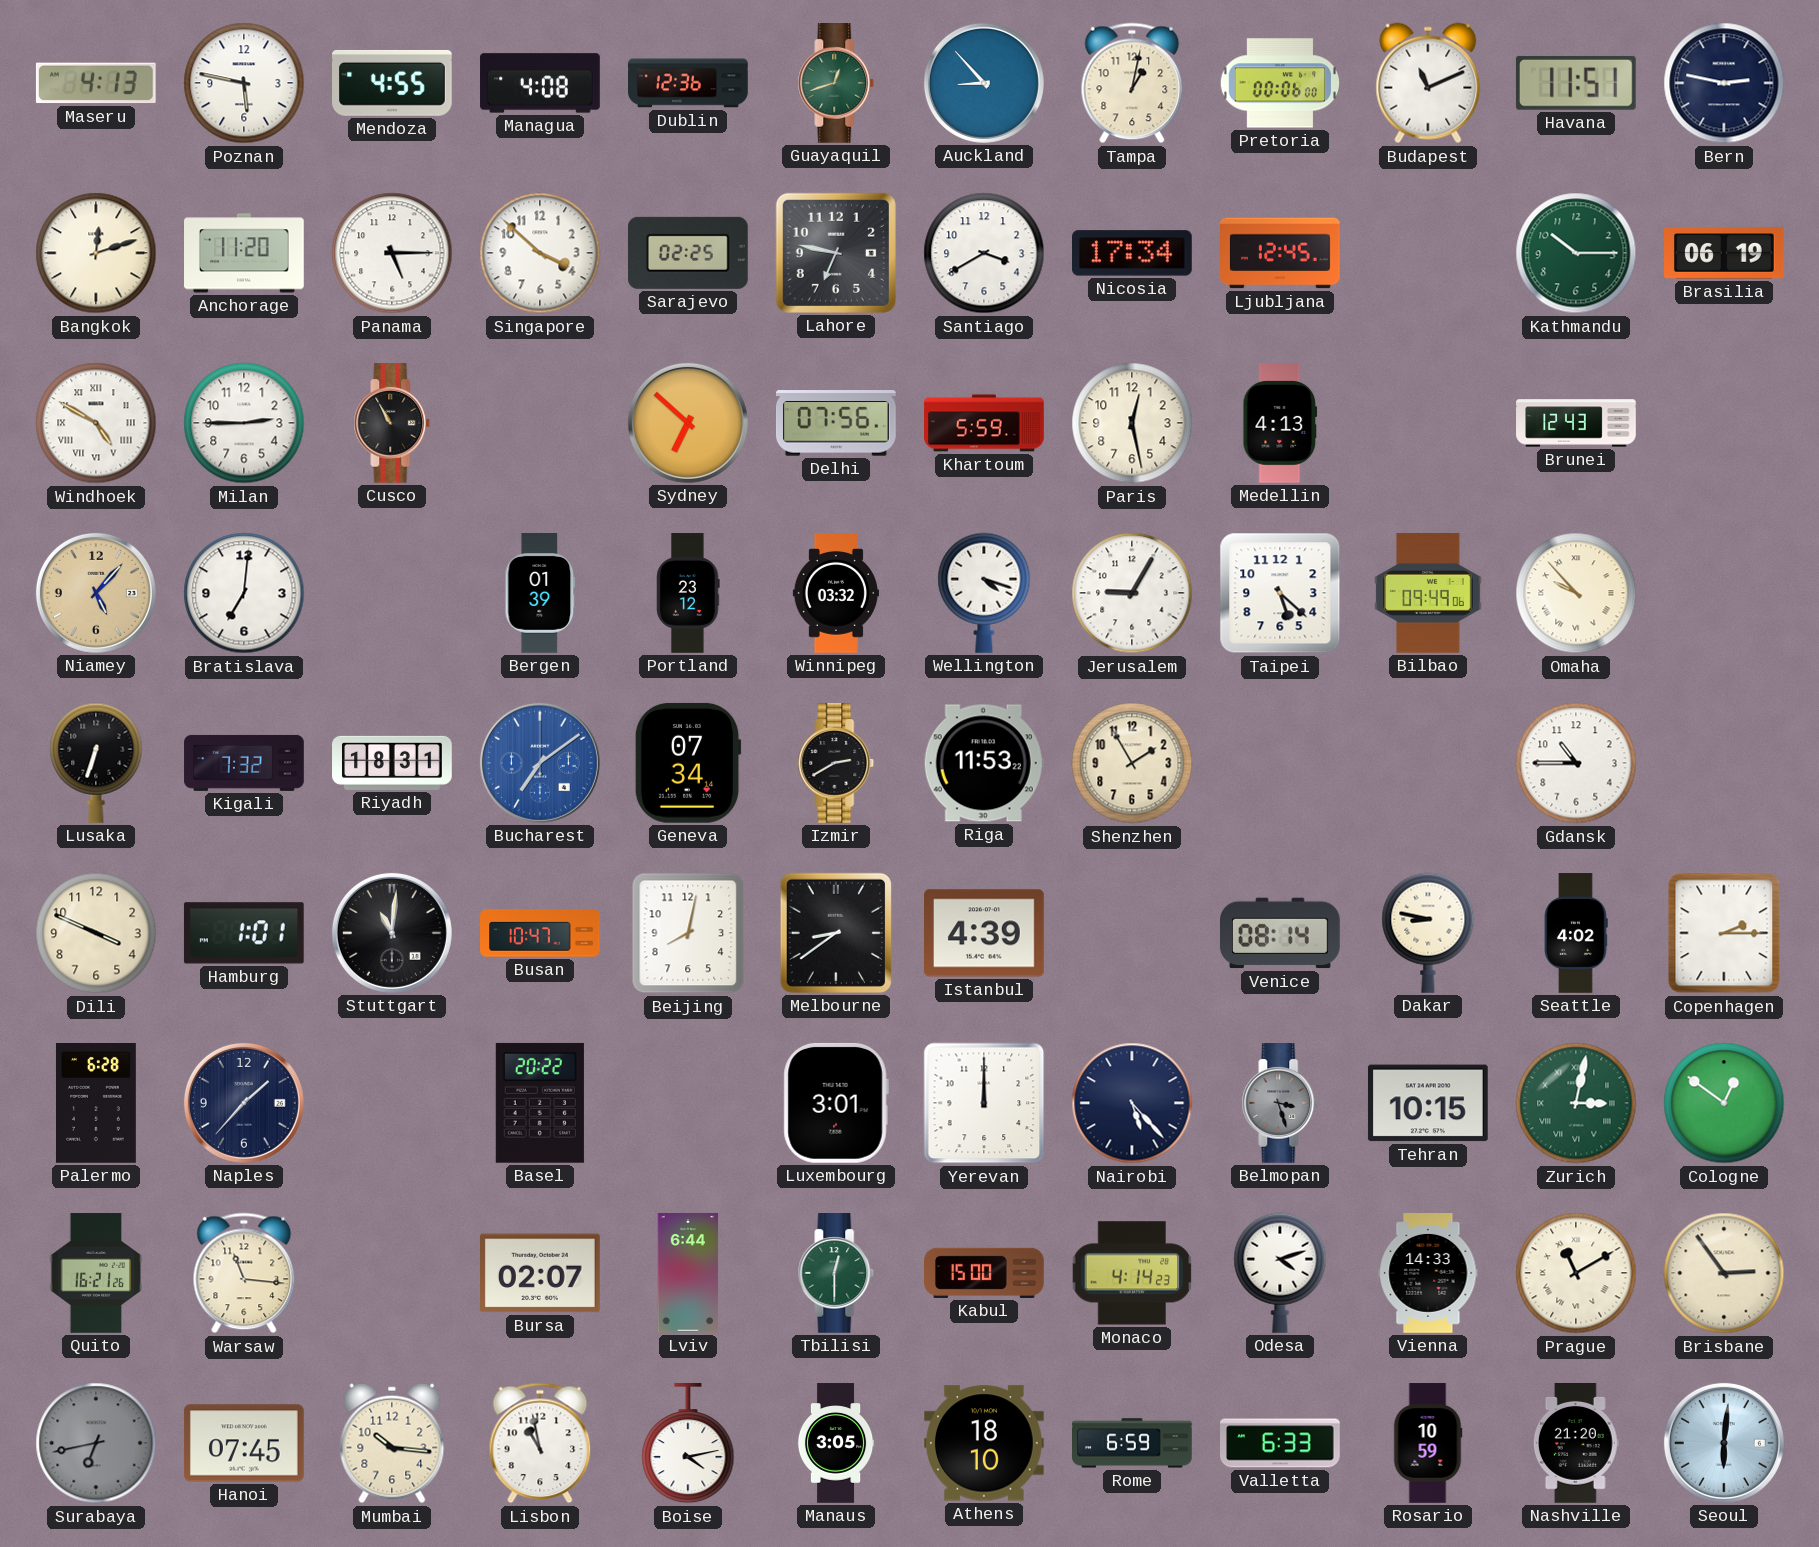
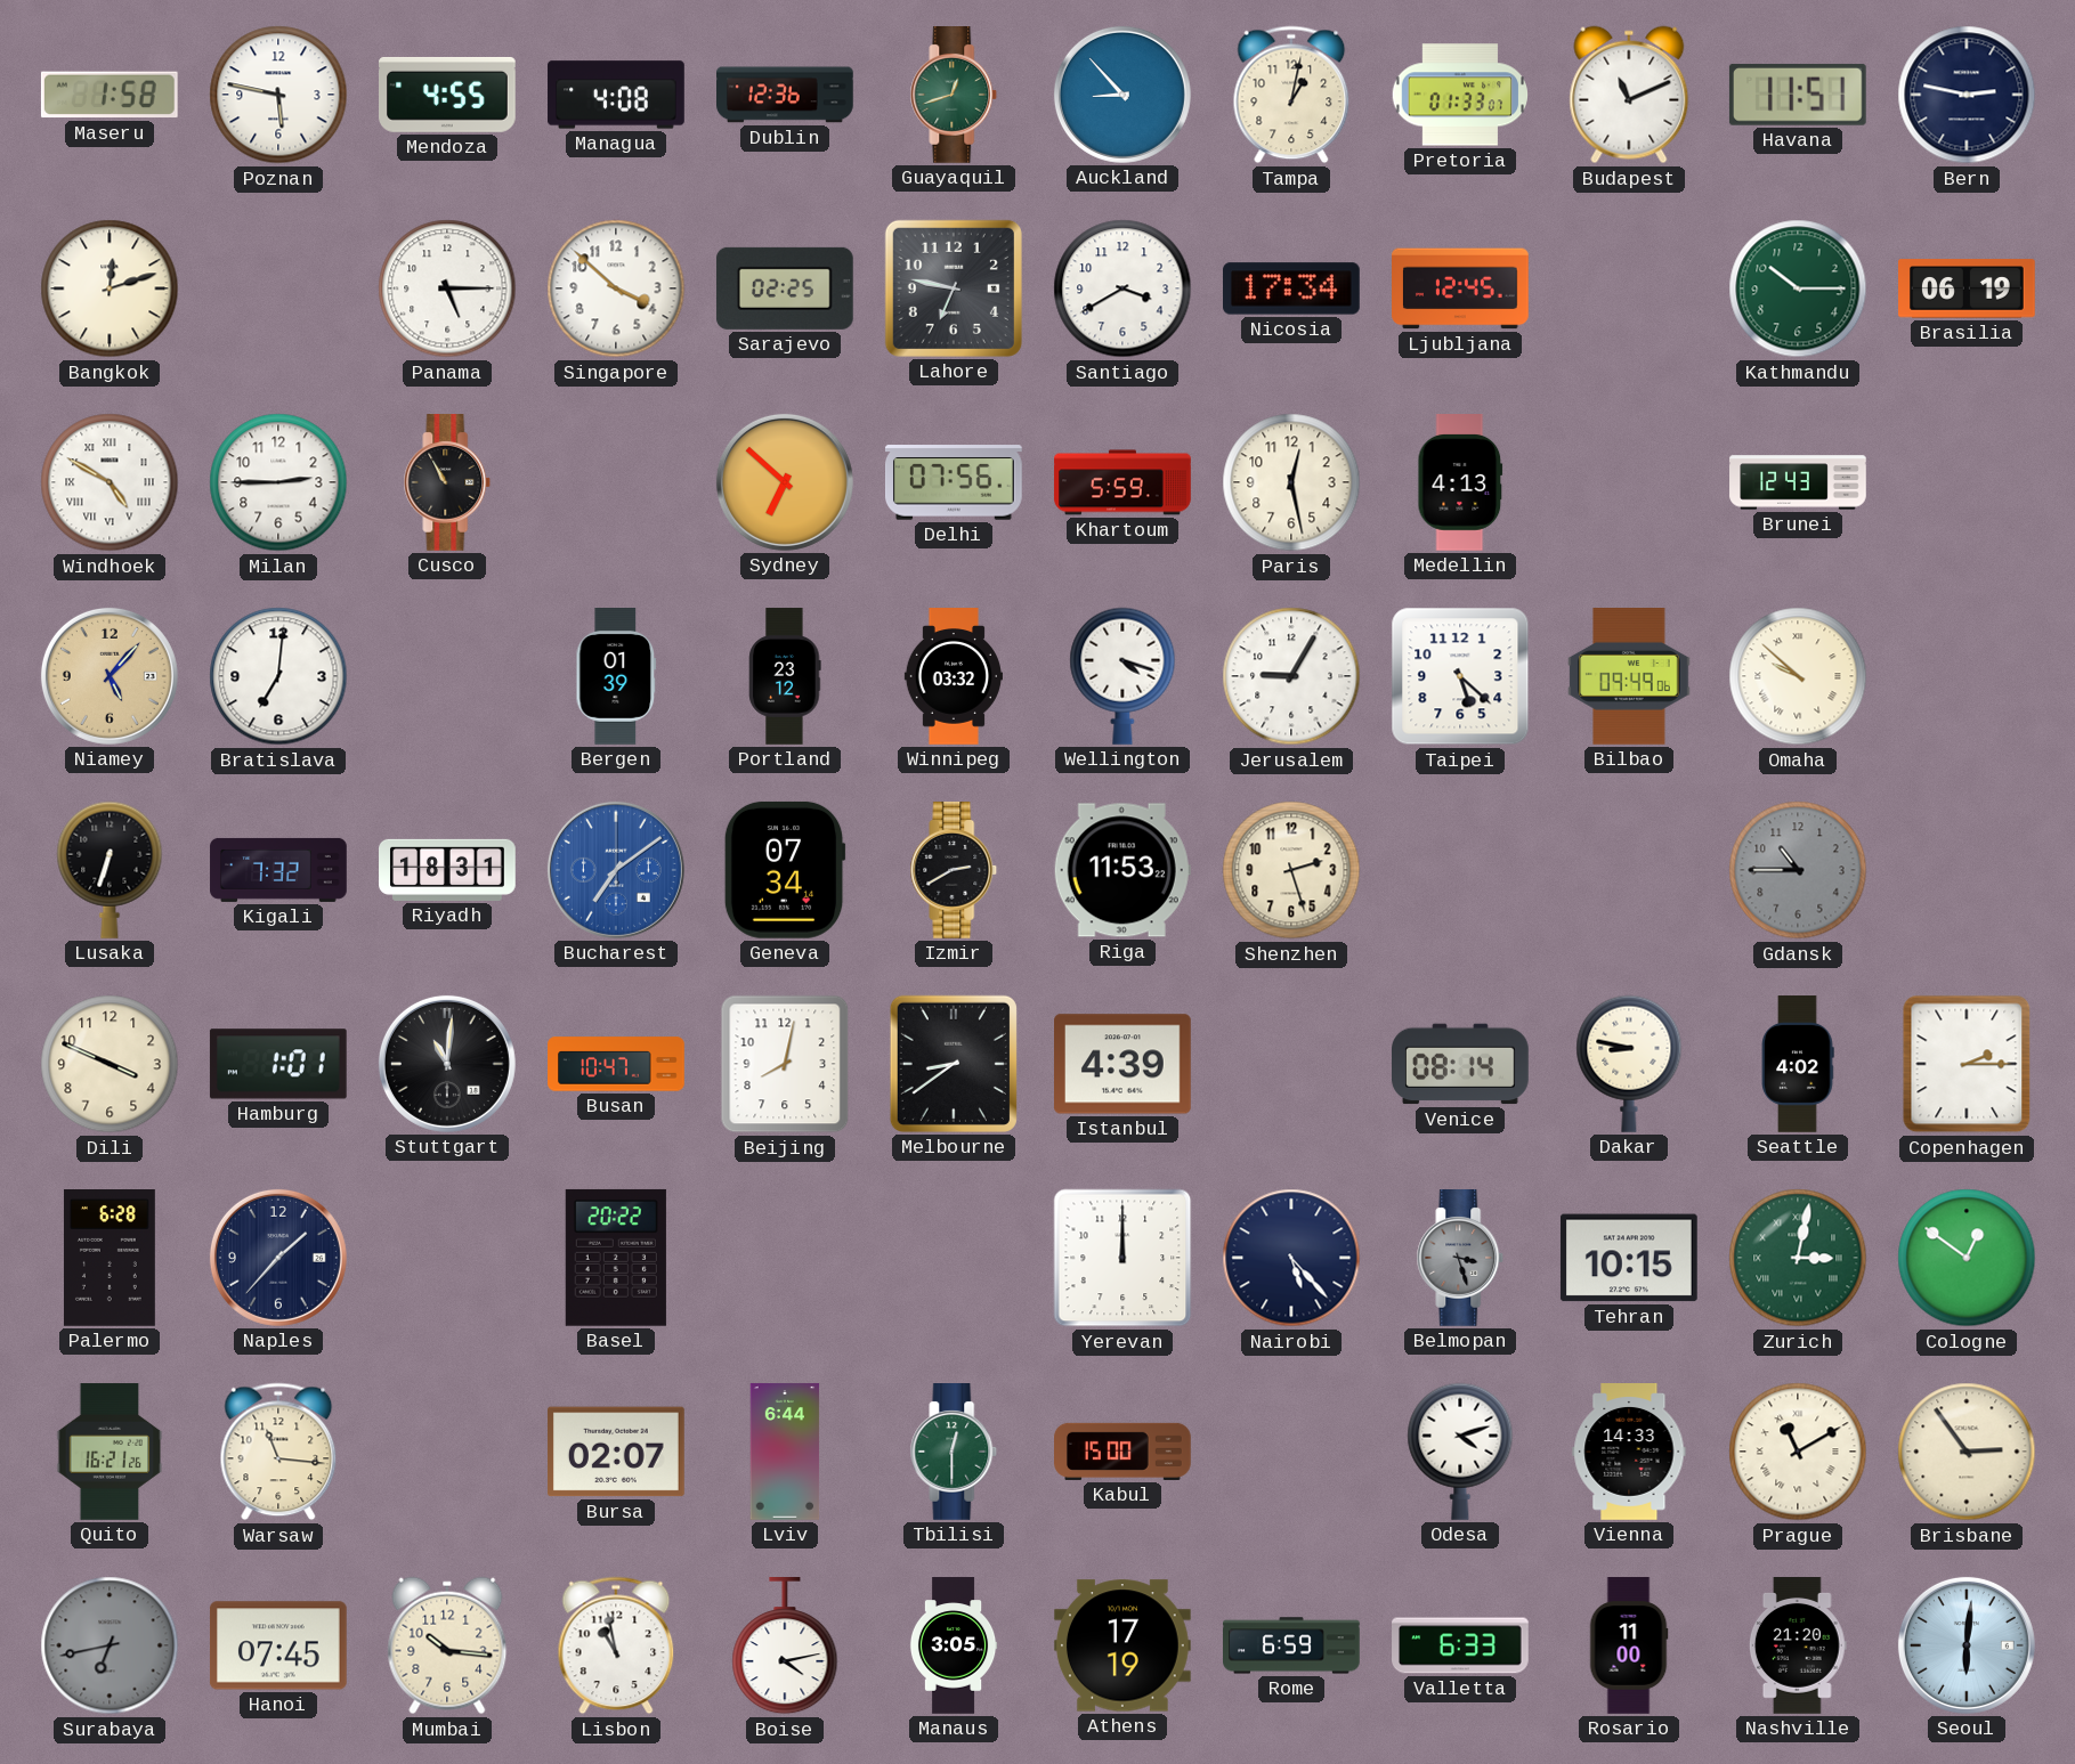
Maseru: 4:13 -> 1:58
Pretoria: 00:06 -> 01:33
Anchorage: 11:20 -> none
Omaha: 9:53 -> 9:52
Shenzhen: 1:55 -> 2:27
Gdansk dial: white -> grey
Luxembourg: 3:01 -> none
Monaco: 4:14 -> none
Athens: 18:10 -> 17:19
Rosario: 10:59 -> 11:00
